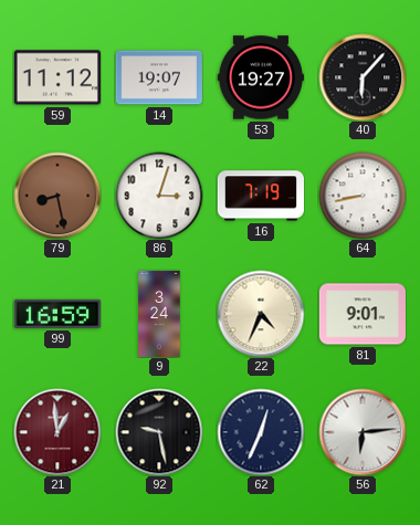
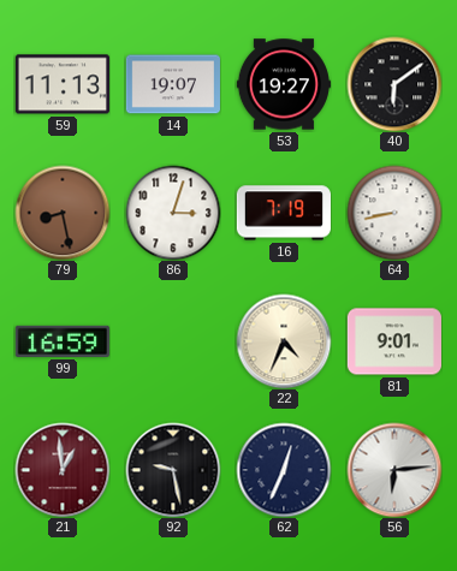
59: 11:12 -> 11:13
40: 6:07 -> 6:09
9: 3:24 -> none
